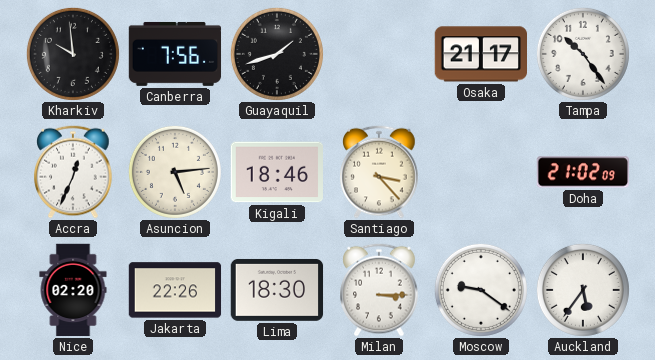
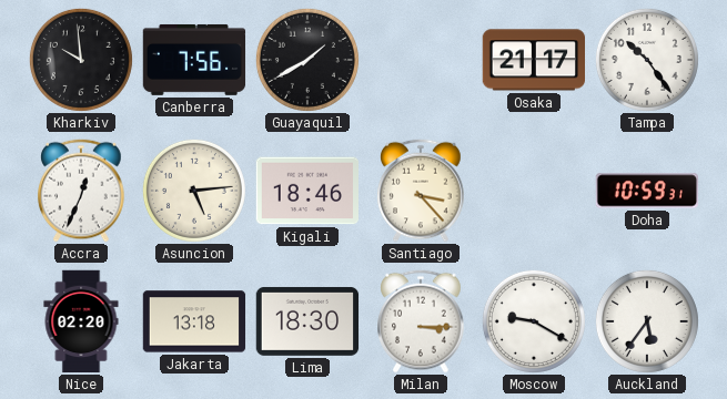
Guayaquil: 1:42 -> 1:40
Doha: 21:02 -> 10:59
Jakarta: 22:26 -> 13:18
Moscow: 9:21 -> 9:20
